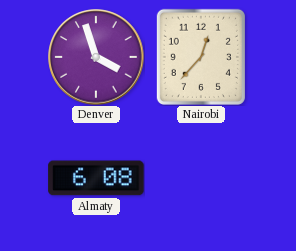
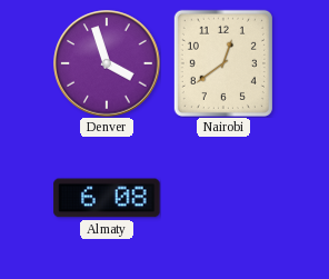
Nairobi: 12:37 -> 12:39
